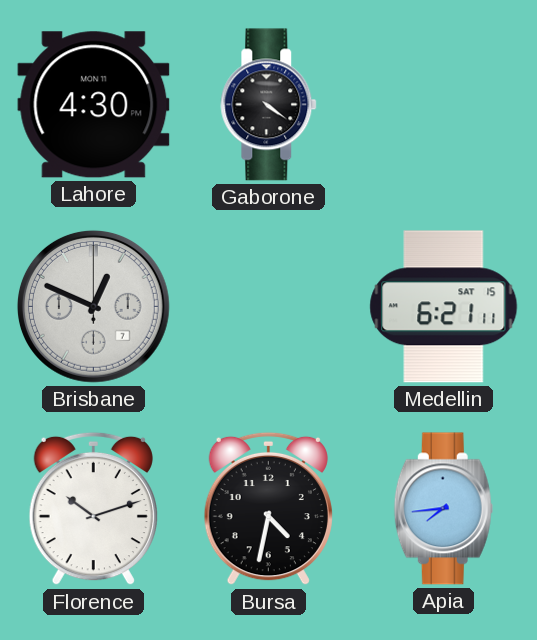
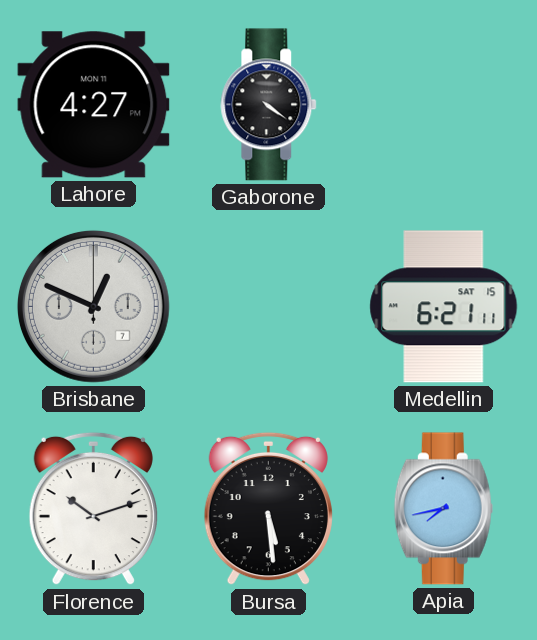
Lahore: 4:30 -> 4:27
Bursa: 4:32 -> 5:29
Apia: 7:44 -> 7:43
